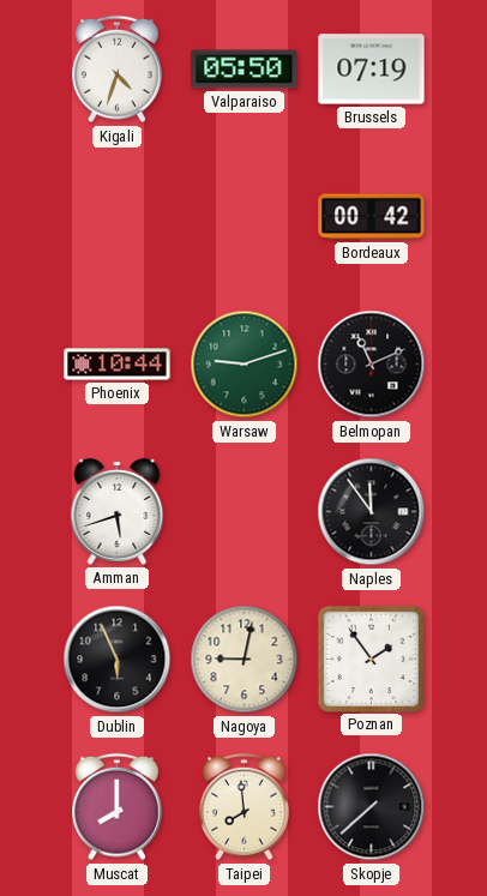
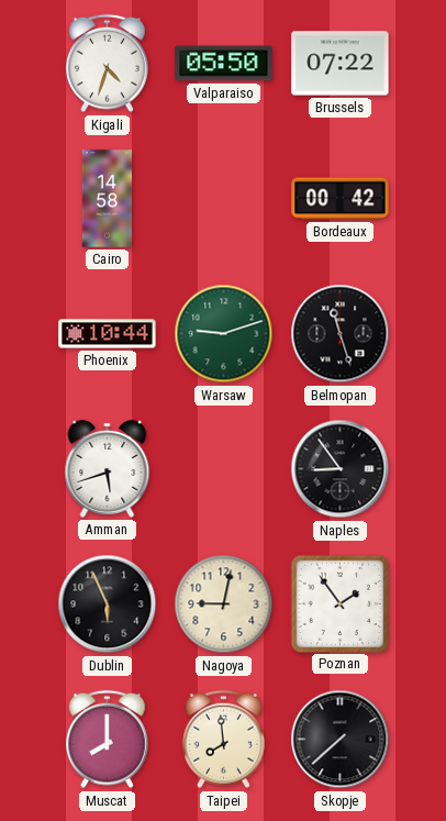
Brussels: 07:19 -> 07:22
Cairo: none -> 14:58
Belmopan: 11:11 -> 11:27
Naples: 11:54 -> 8:54
